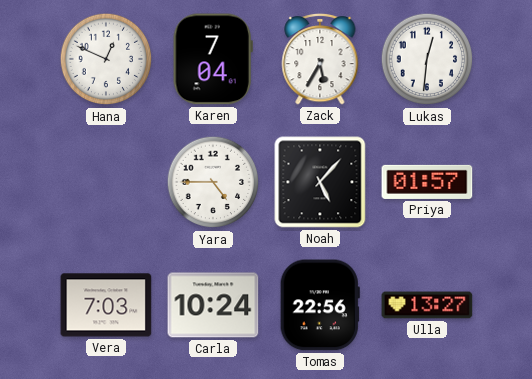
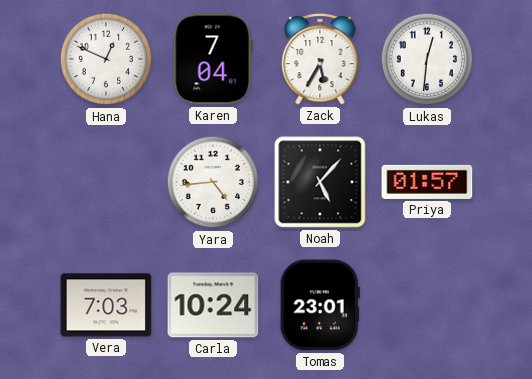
Yara: 4:45 -> 4:44
Tomas: 22:56 -> 23:01
Ulla: 13:27 -> none
